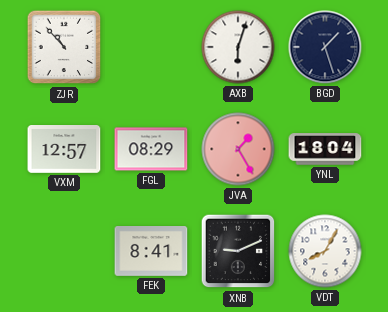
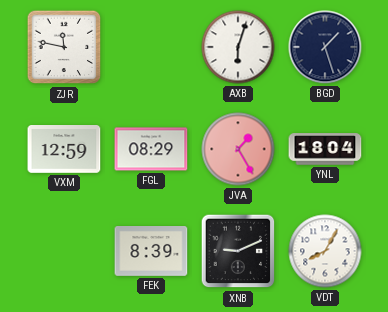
ZJR: 10:53 -> 11:47
VXM: 12:57 -> 12:59
FEK: 8:41 -> 8:39
